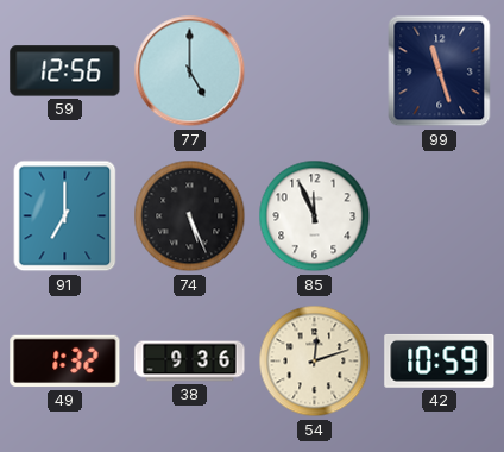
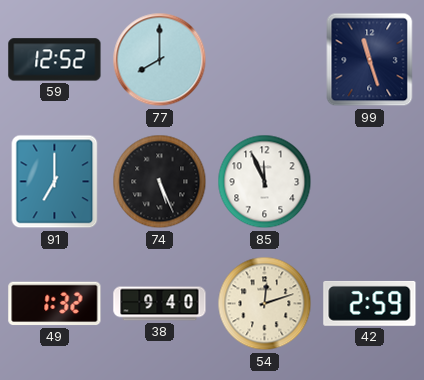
59: 12:56 -> 12:52
77: 5:00 -> 8:00
38: 9:36 -> 9:40
42: 10:59 -> 2:59
